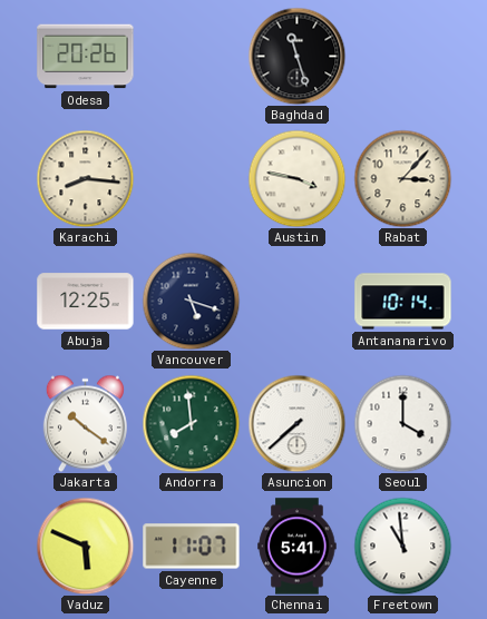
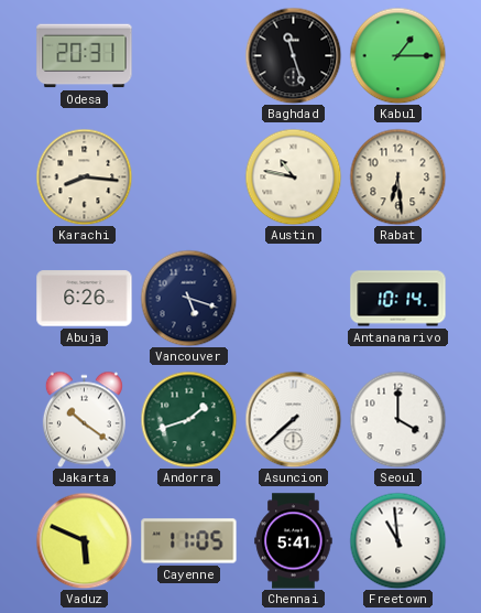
Odesa: 20:26 -> 20:31
Kabul: none -> 1:15
Austin: 3:47 -> 10:47
Rabat: 3:07 -> 6:29
Abuja: 12:25 -> 6:26
Andorra: 7:59 -> 1:42
Cayenne: 11:07 -> 11:05
